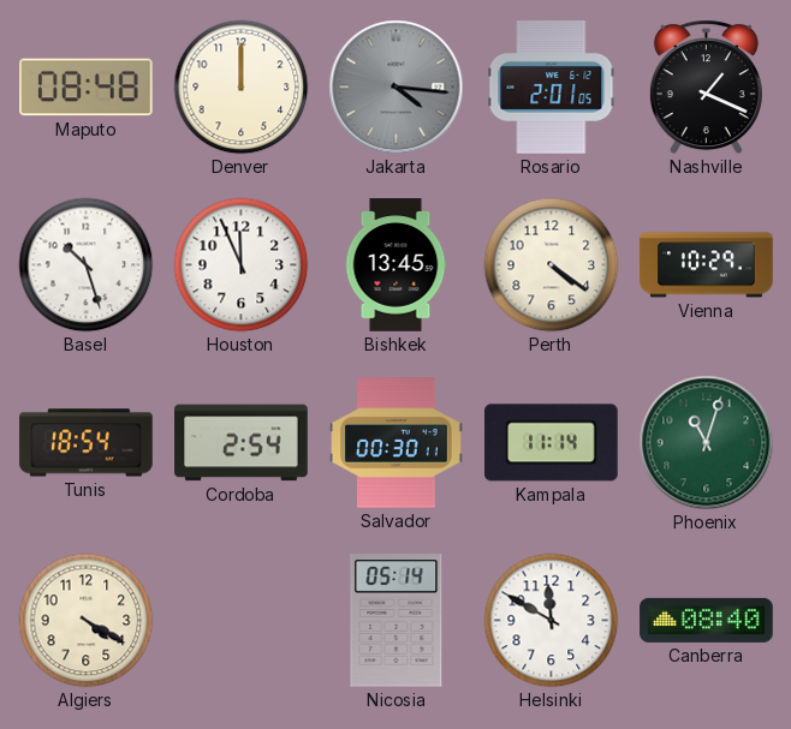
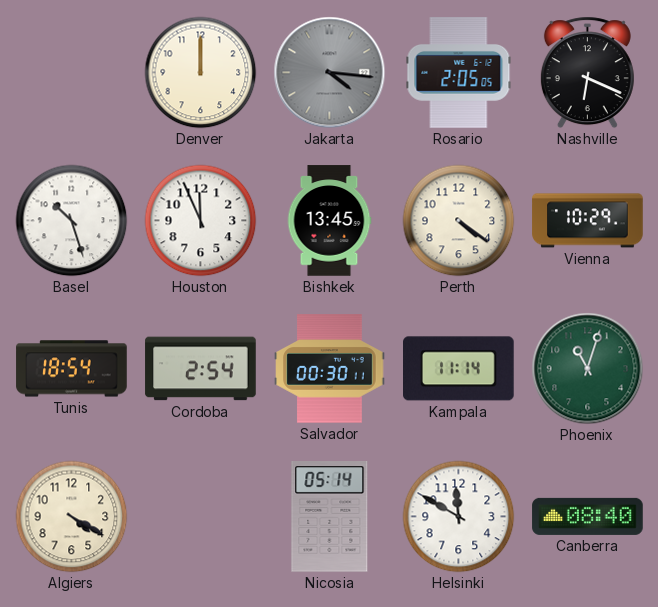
Maputo: 08:48 -> none
Rosario: 2:01 -> 2:05
Nashville: 1:19 -> 6:19
